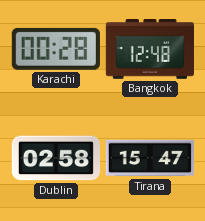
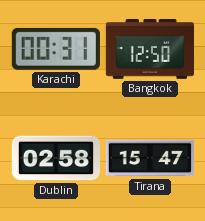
Karachi: 00:28 -> 00:31
Bangkok: 12:48 -> 12:50
